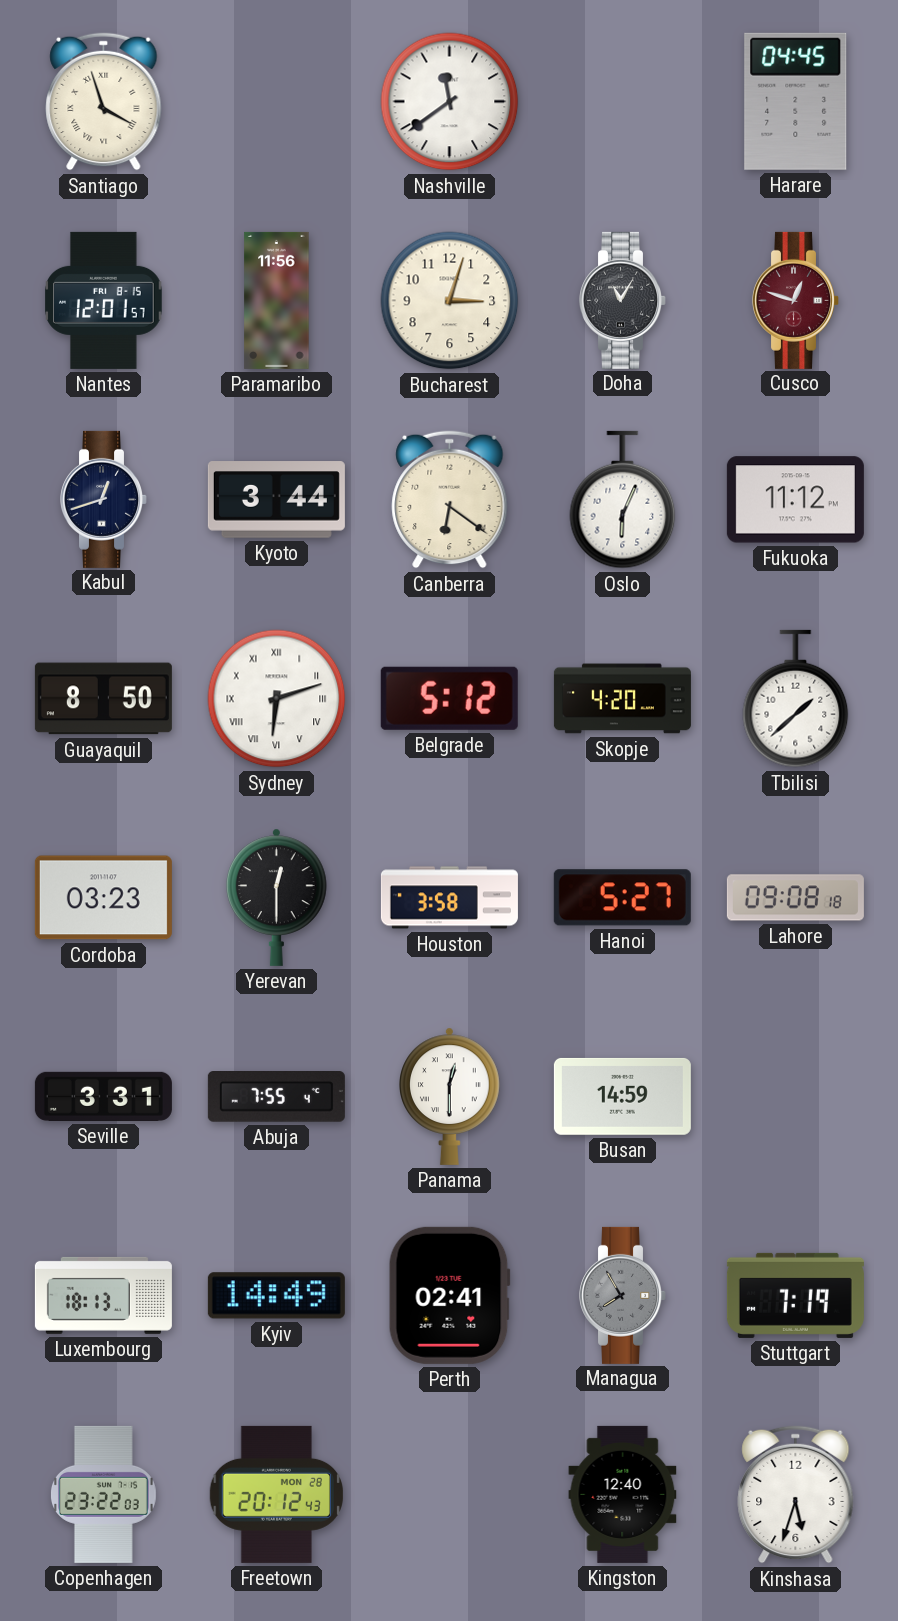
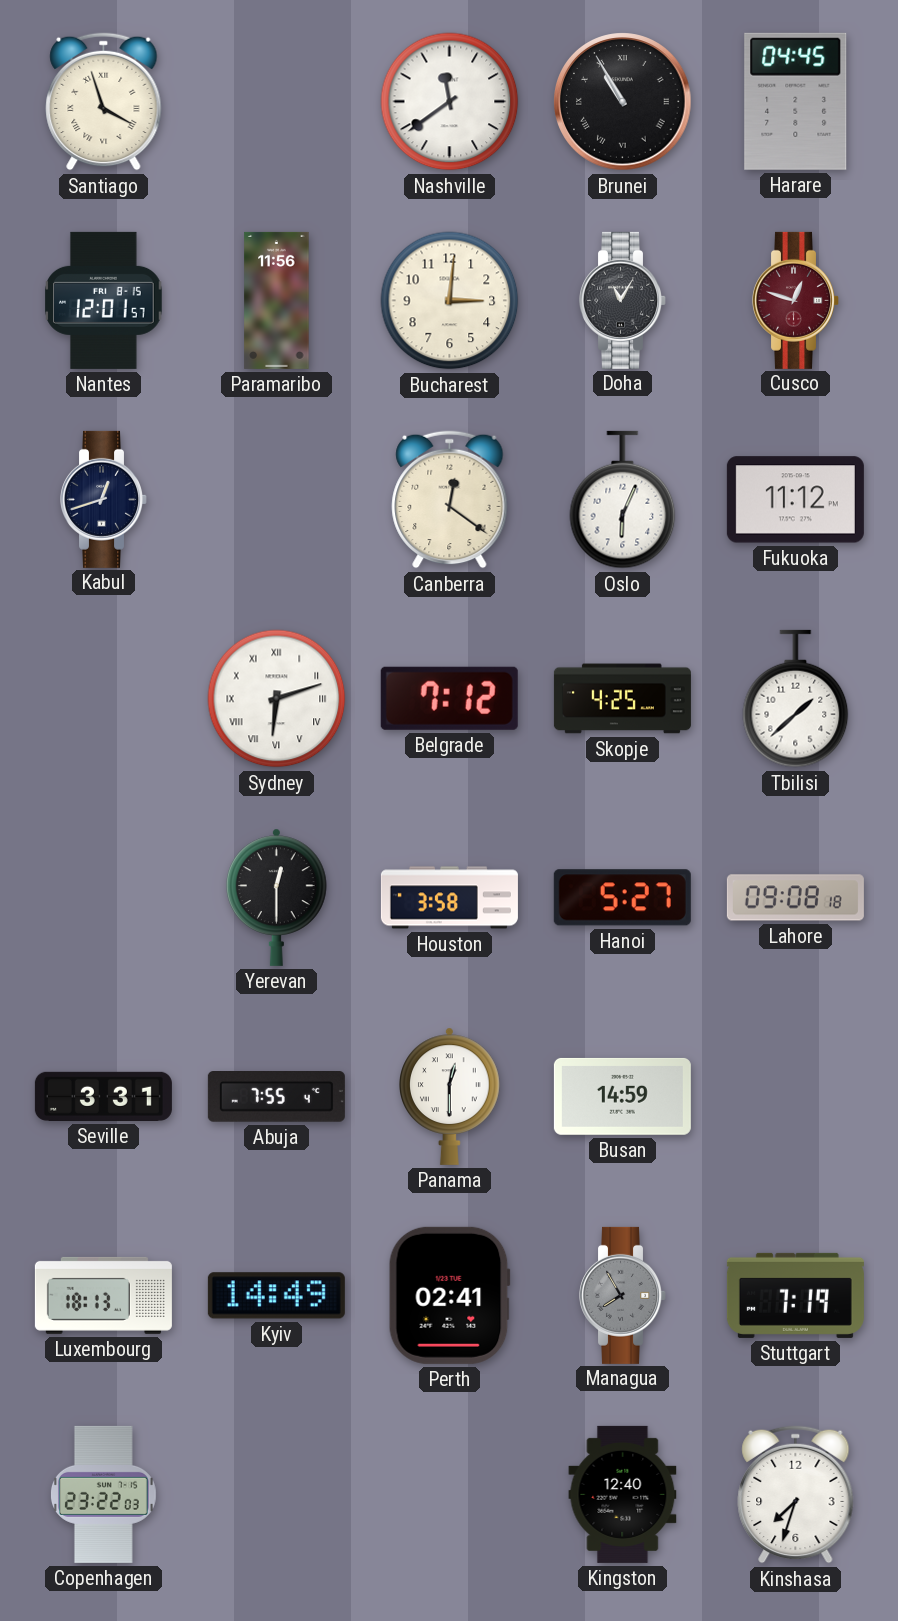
Brunei: none -> 10:55
Bucharest: 3:03 -> 3:01
Kyoto: 3:44 -> none
Canberra: 6:21 -> 12:21
Guayaquil: 8:50 -> none
Belgrade: 5:12 -> 7:12
Skopje: 4:20 -> 4:25
Cordoba: 03:23 -> none
Freetown: 20:12 -> none
Kinshasa: 5:33 -> 7:33
